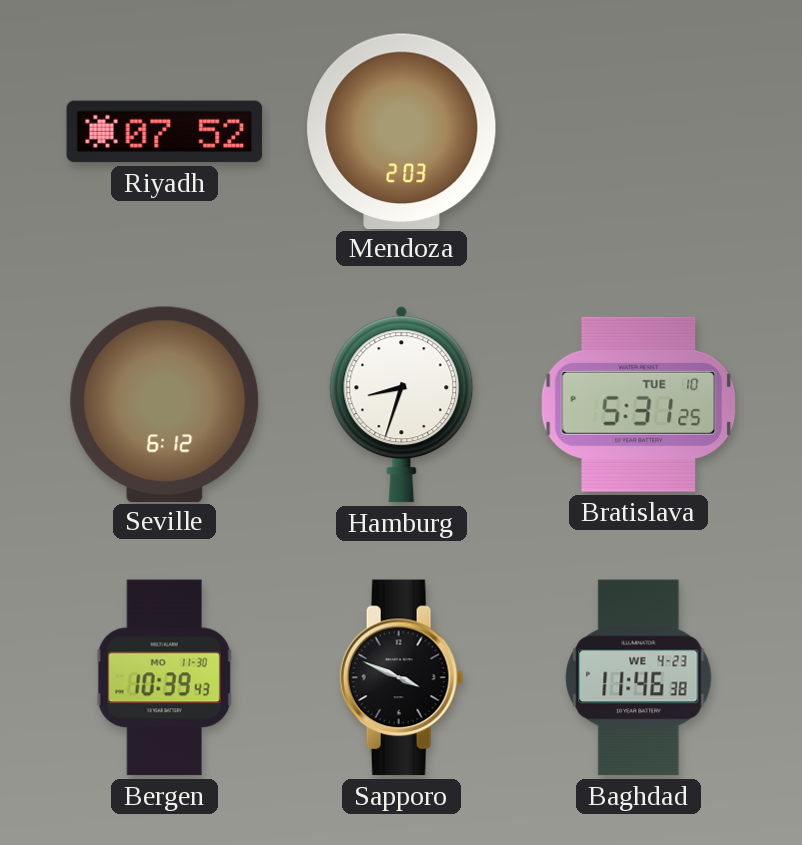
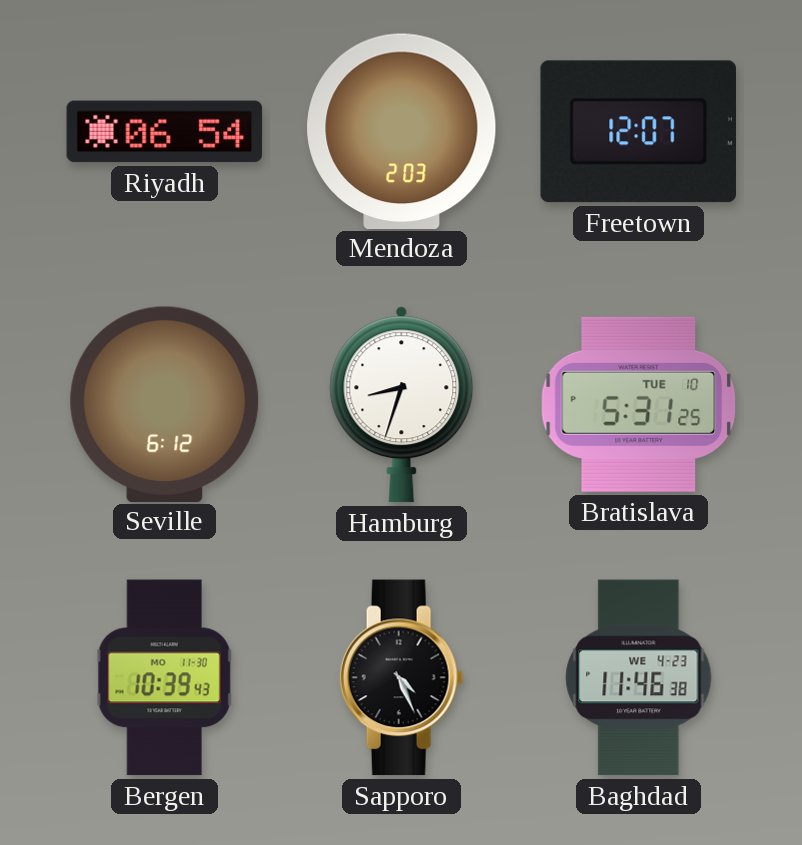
Riyadh: 07:52 -> 06:54
Freetown: none -> 12:07
Sapporo: 3:49 -> 4:26
